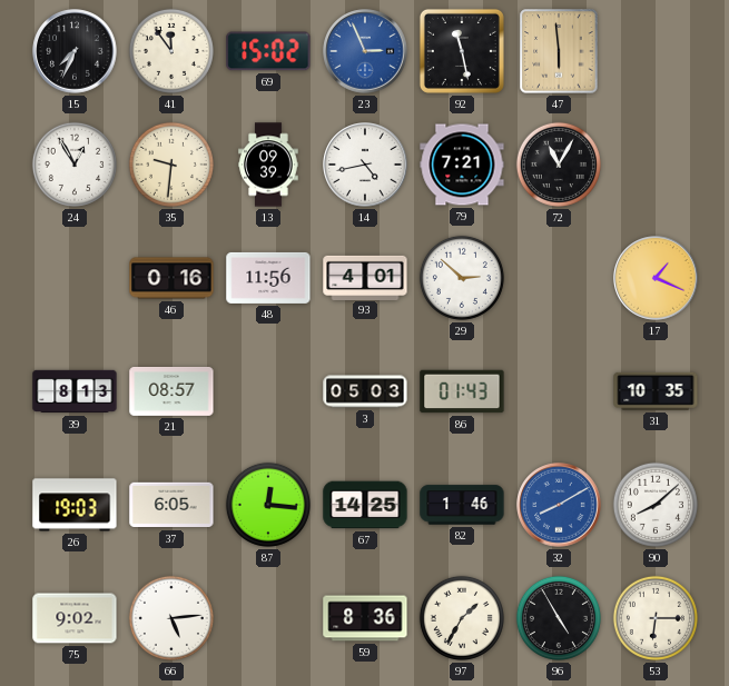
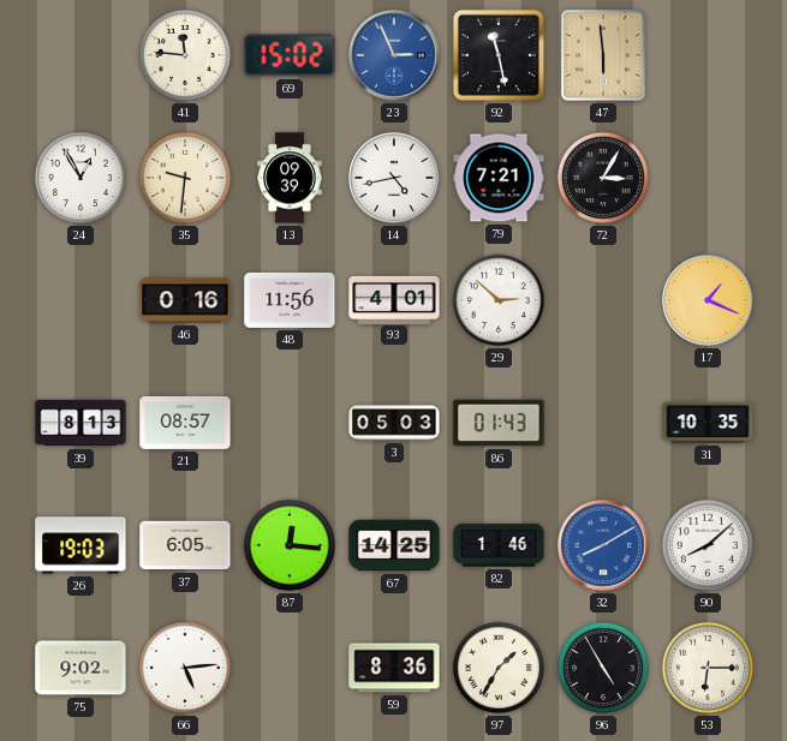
15: 7:34 -> none
41: 11:54 -> 11:46
72: 11:05 -> 3:05
